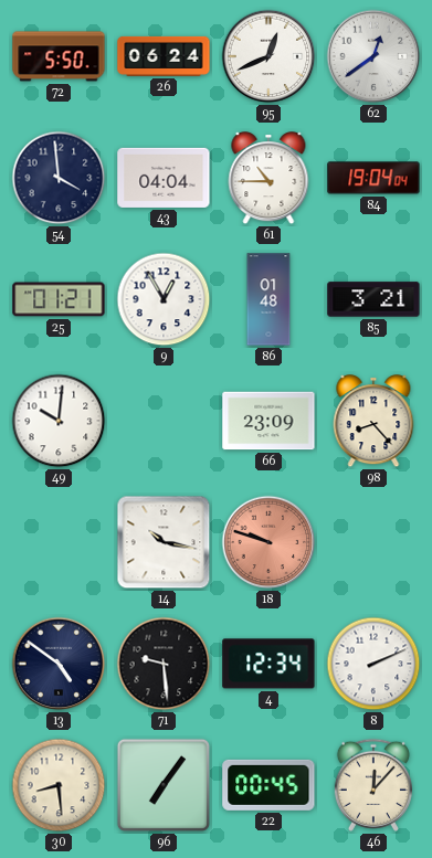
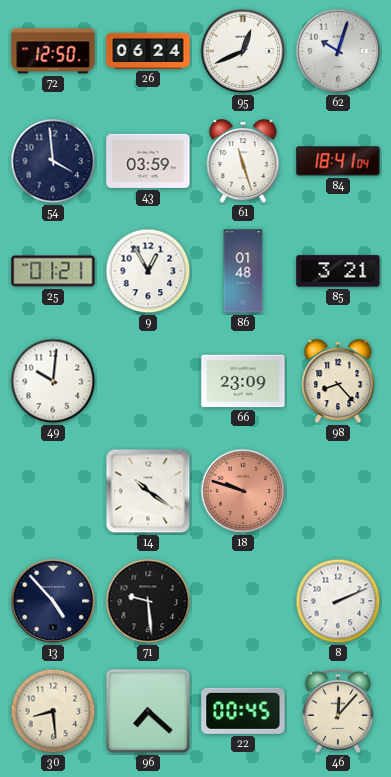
72: 5:50 -> 12:50
62: 12:39 -> 10:03
43: 04:04 -> 03:59
61: 10:45 -> 11:27
84: 19:04 -> 18:41
14: 10:17 -> 10:21
13: 4:51 -> 4:53
4: 12:34 -> none
96: 7:06 -> 7:22
